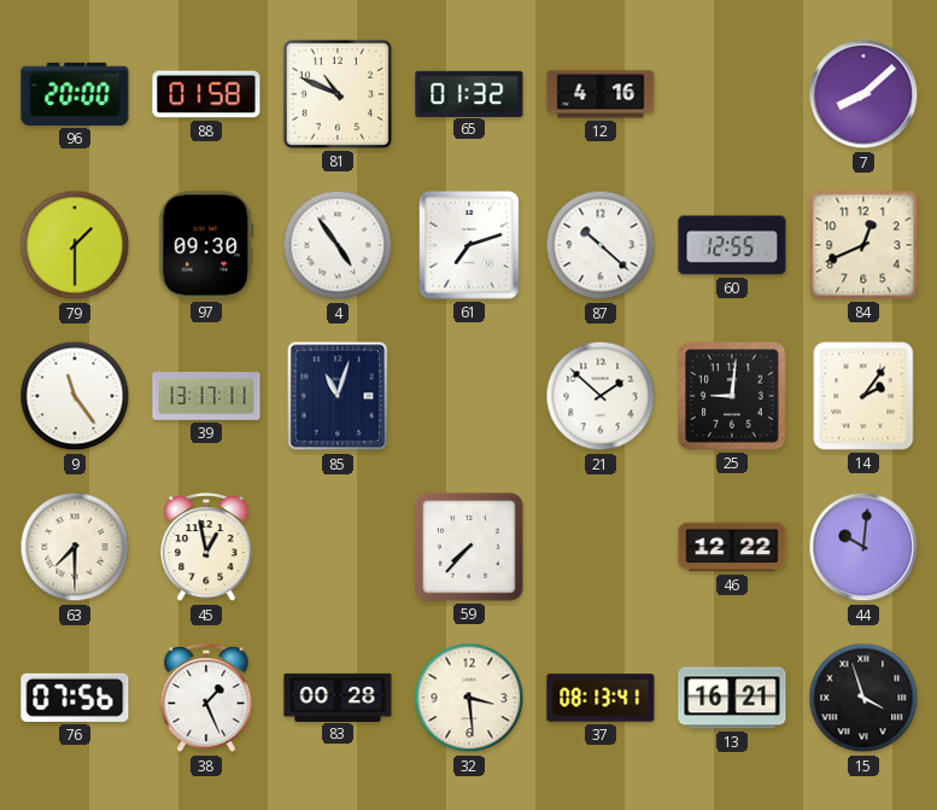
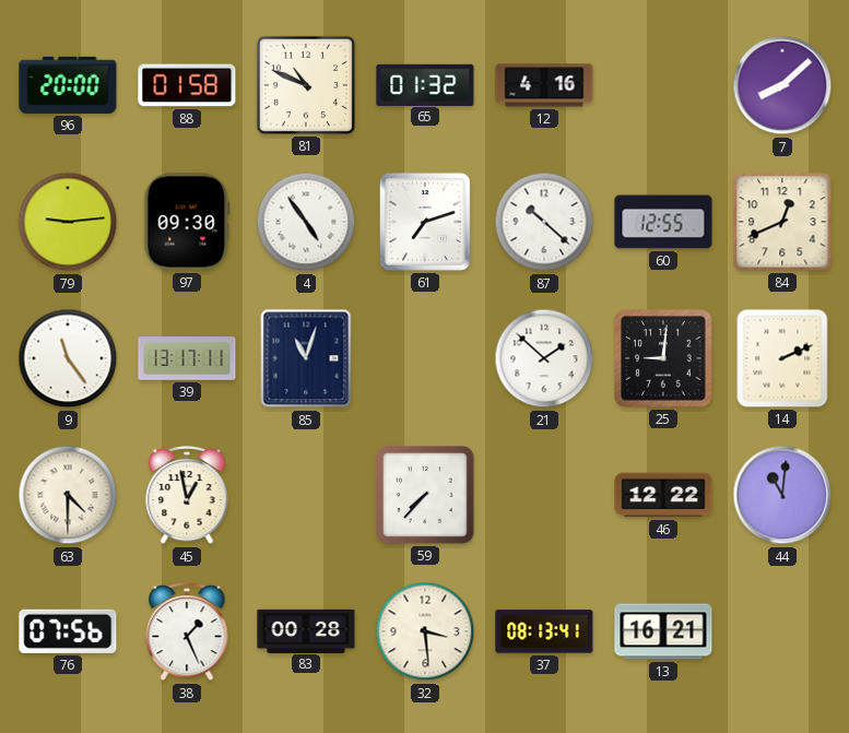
79: 1:30 -> 9:14
14: 2:06 -> 2:11
63: 7:30 -> 4:30
44: 10:01 -> 11:01
15: 3:57 -> none
